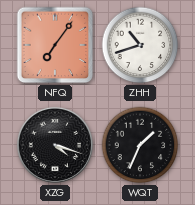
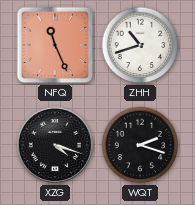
NFQ: 7:06 -> 11:26
WQT: 1:34 -> 2:18
